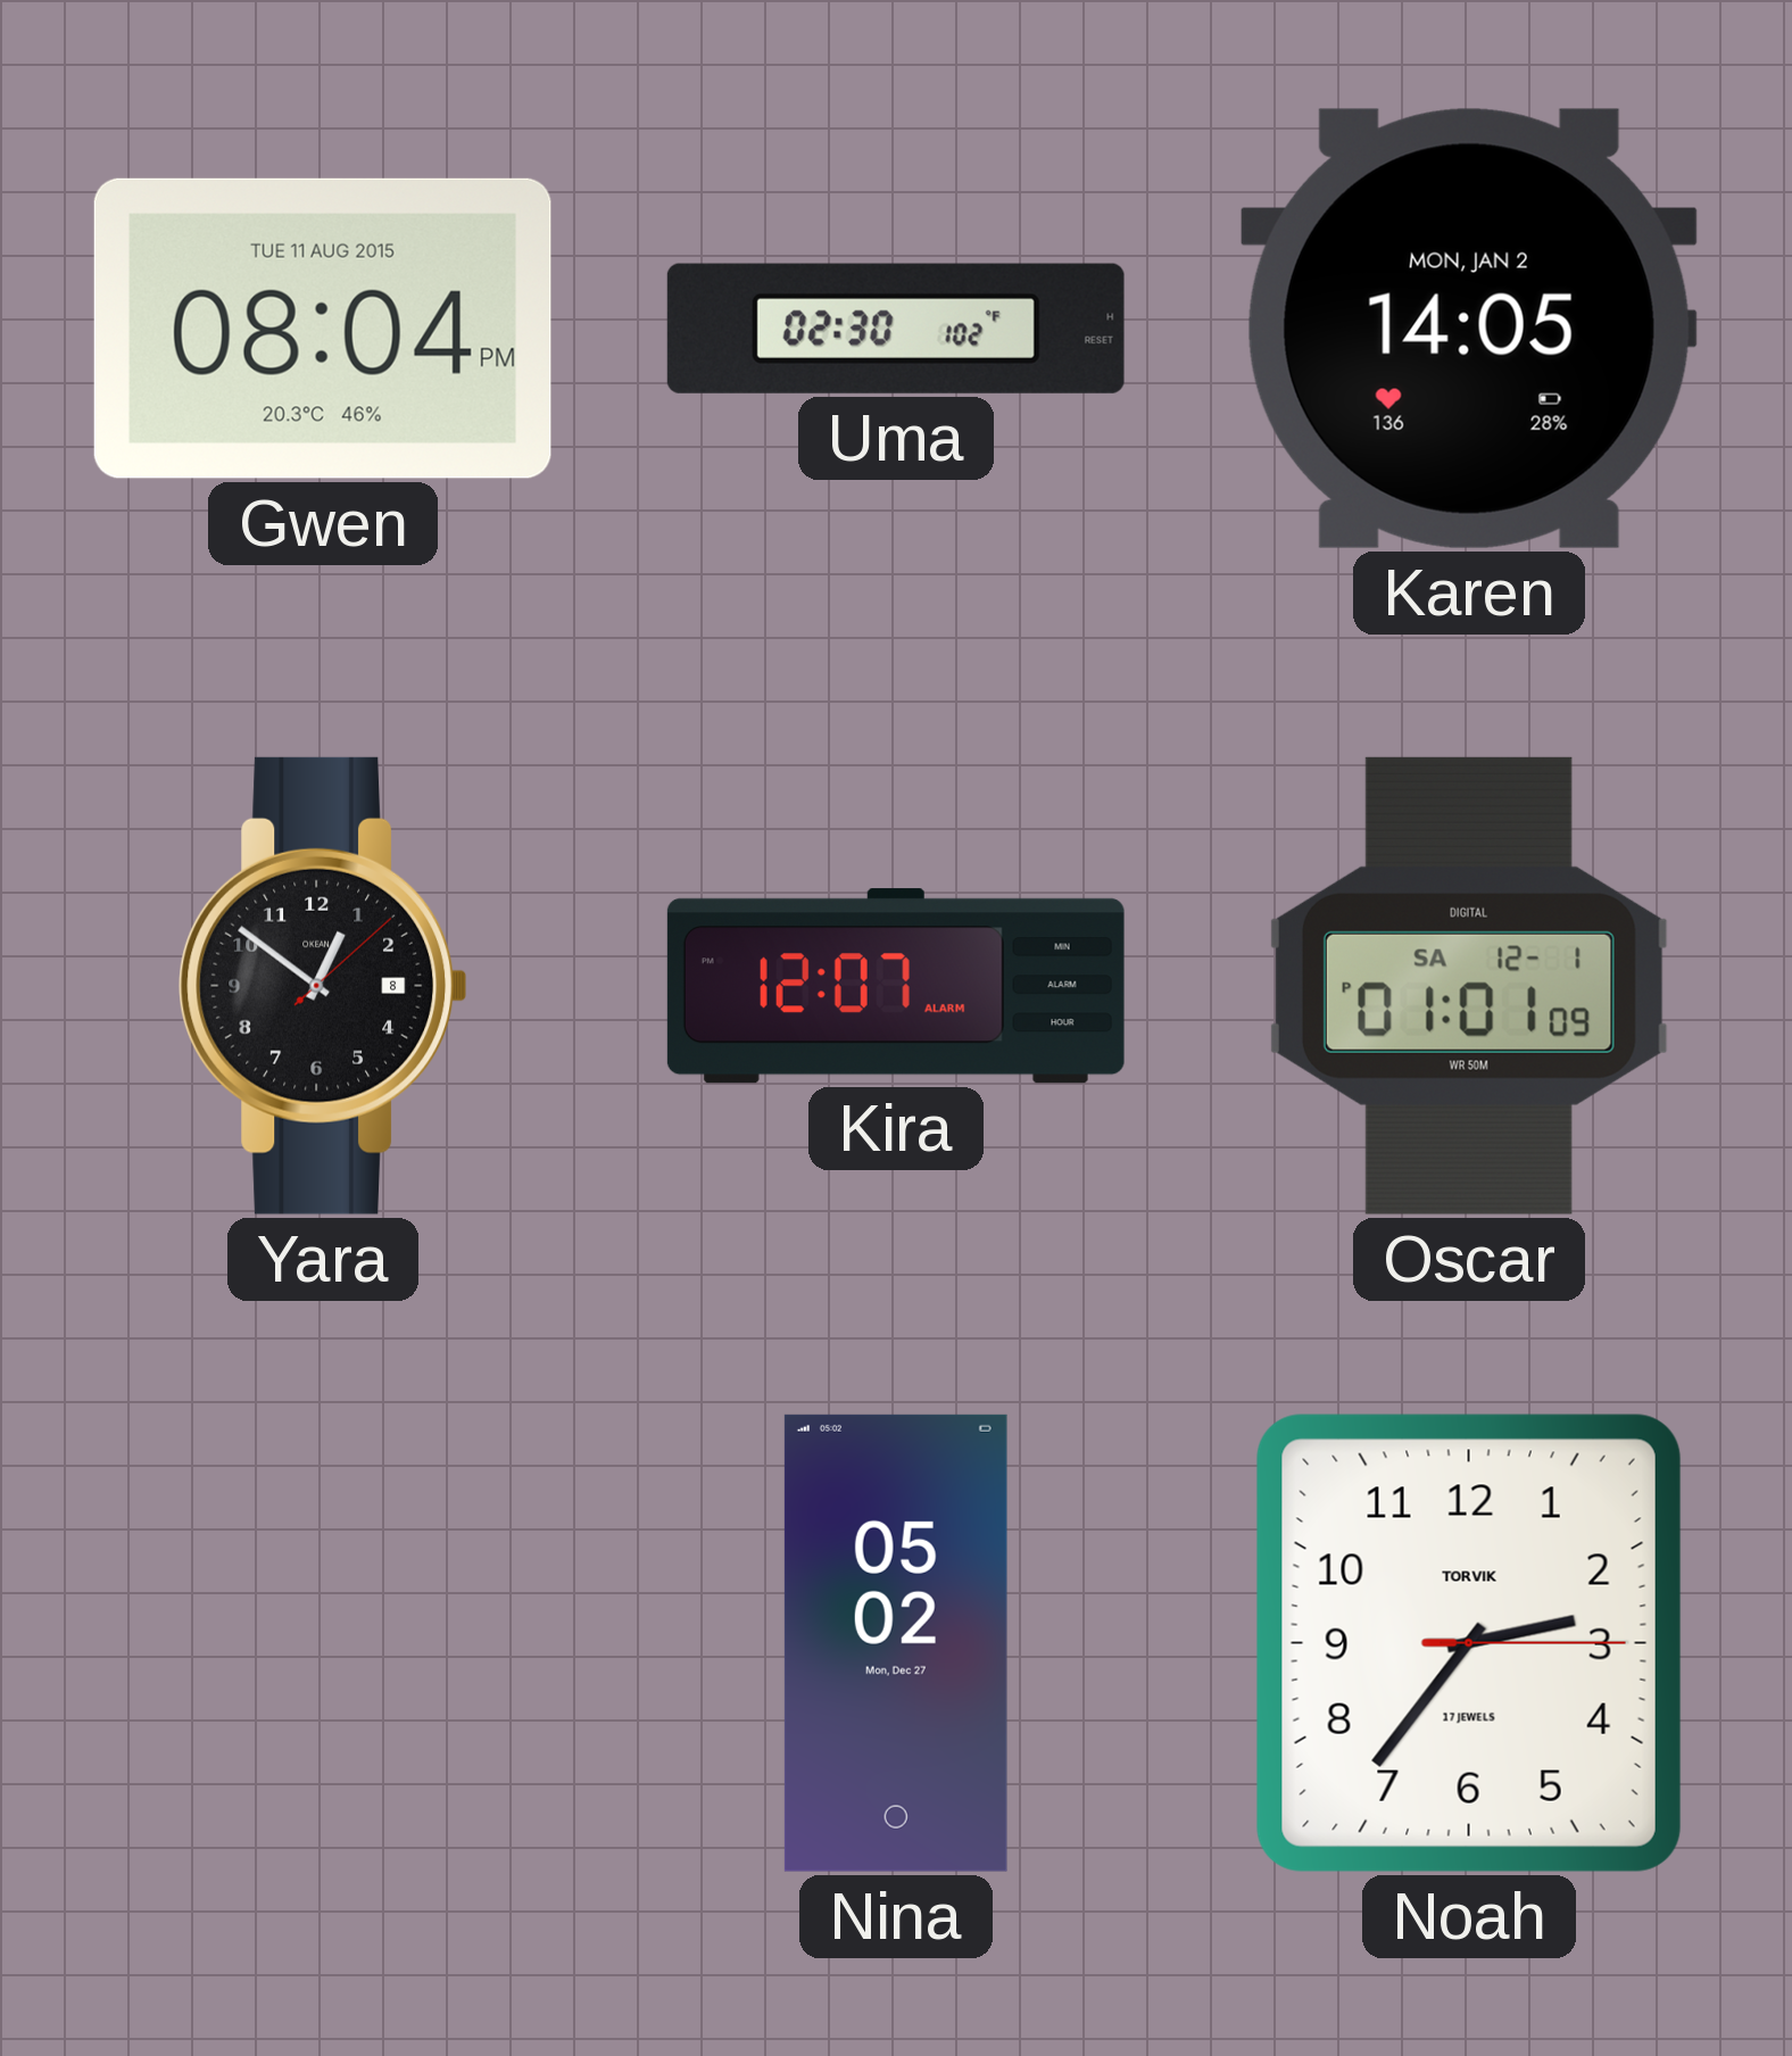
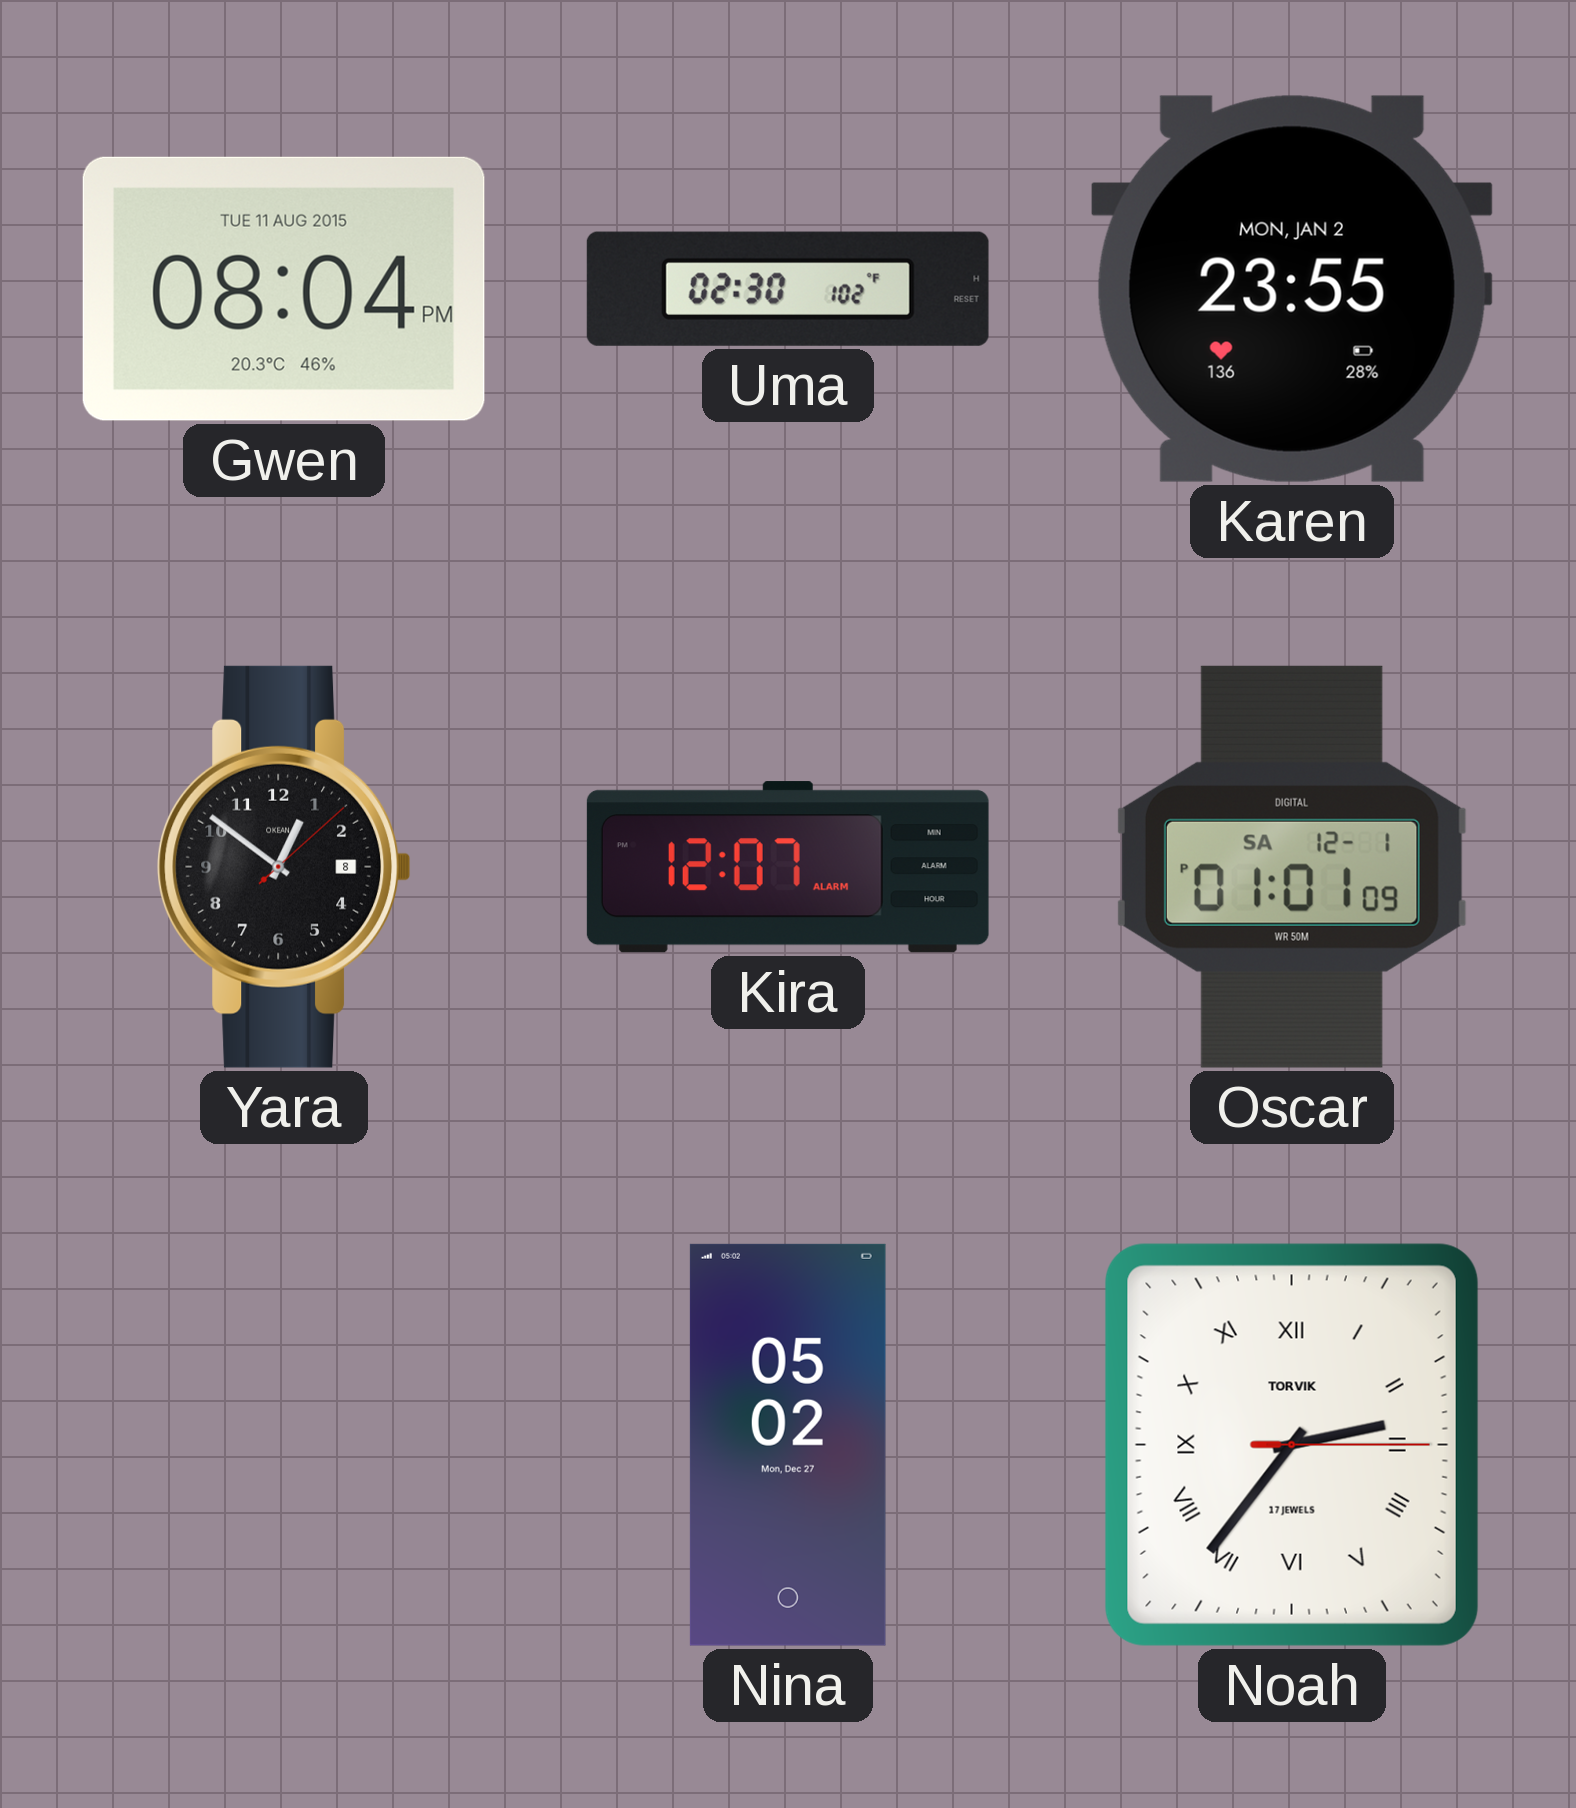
Karen: 14:05 -> 23:55
Noah numerals: Arabic -> Roman
